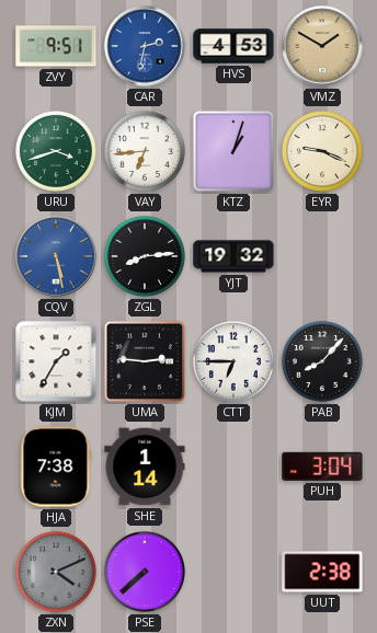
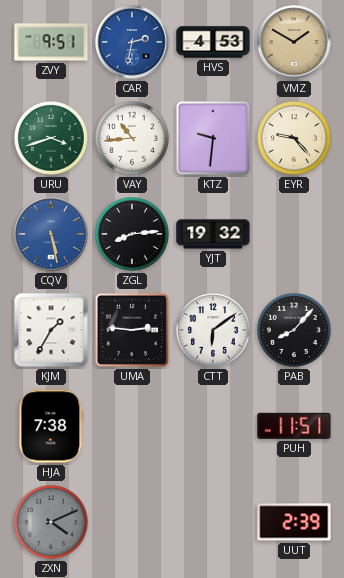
VAY: 6:44 -> 10:44
KTZ: 1:03 -> 9:31
EYR: 9:19 -> 9:23
CTT: 6:45 -> 6:09
SHE: 1:14 -> none
PUH: 3:04 -> 11:51
PSE: 7:38 -> none
UUT: 2:38 -> 2:39
